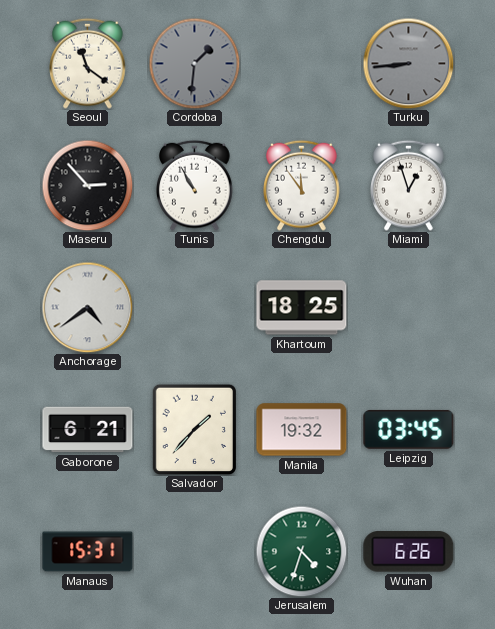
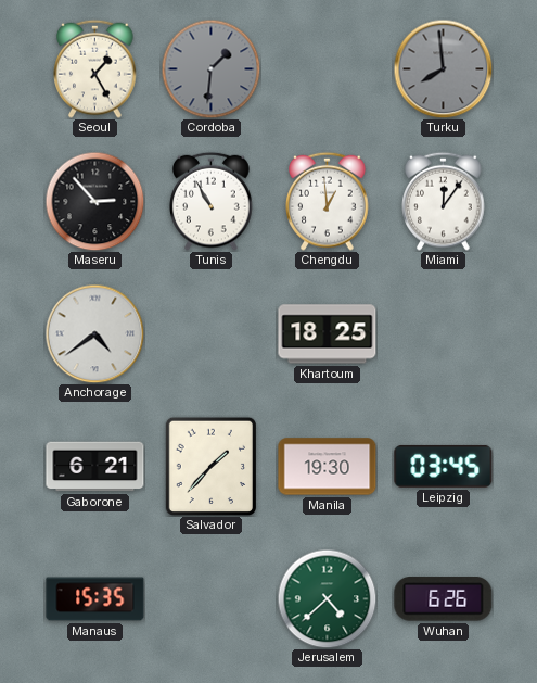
Seoul: 11:21 -> 1:25
Turku: 8:44 -> 7:59
Chengdu: 11:54 -> 12:59
Miami: 12:57 -> 12:06
Manila: 19:32 -> 19:30
Manaus: 15:31 -> 15:35
Jerusalem: 4:33 -> 4:38
